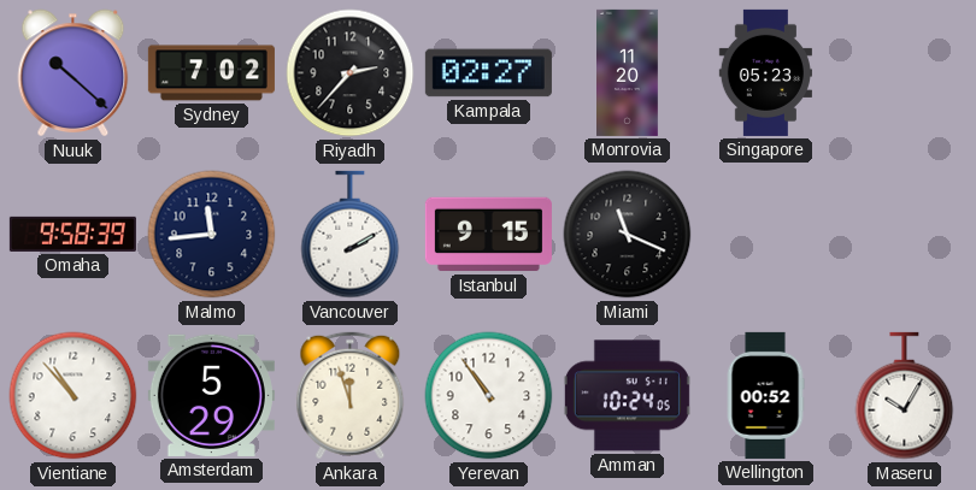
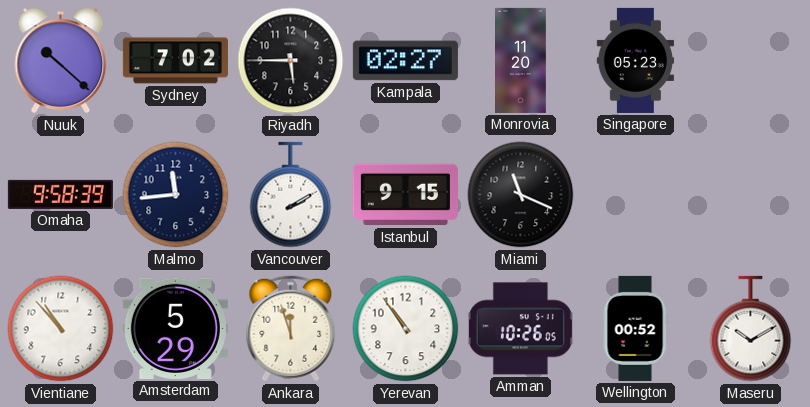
Riyadh: 2:37 -> 5:45
Amman: 10:24 -> 10:26
Maseru: 10:05 -> 10:10
